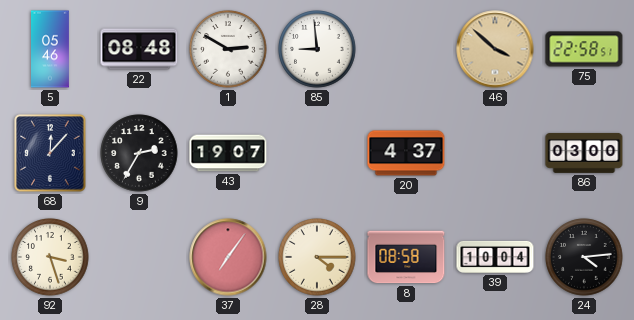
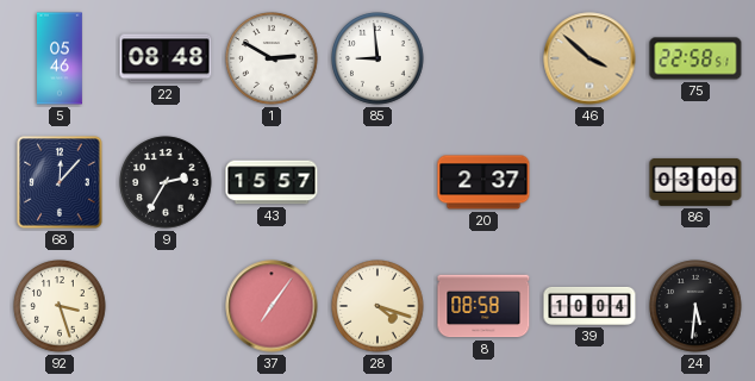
43: 19:07 -> 15:57
20: 4:37 -> 2:37
28: 4:15 -> 4:18
24: 4:14 -> 5:31
